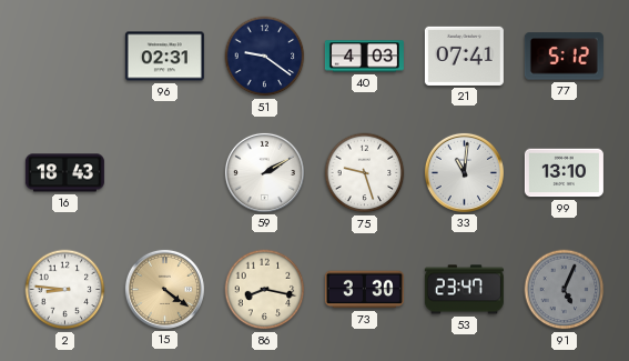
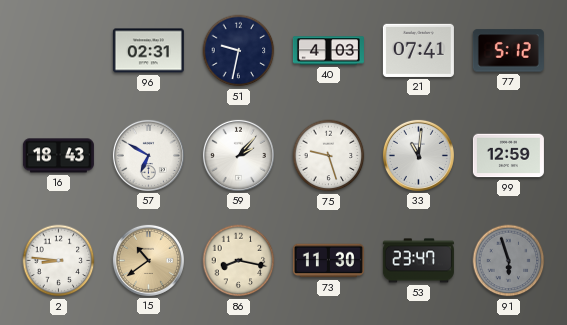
51: 9:21 -> 9:32
57: none -> 6:50
59: 2:10 -> 2:07
99: 13:10 -> 12:59
15: 4:21 -> 10:39
73: 3:30 -> 11:30
91: 5:04 -> 5:57
